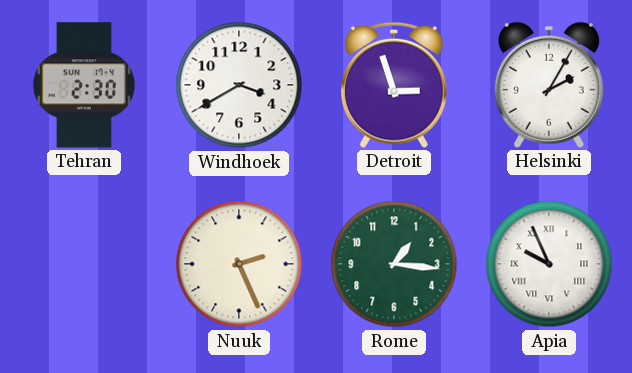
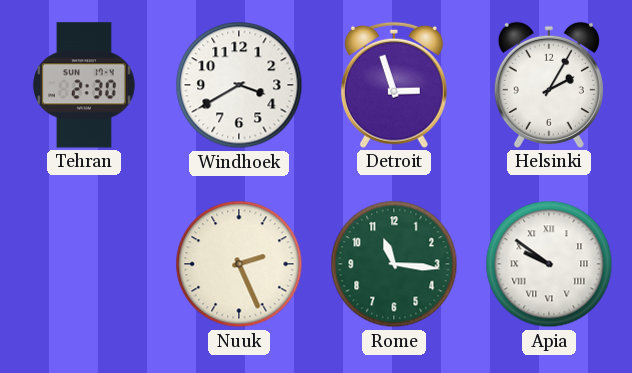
Rome: 1:16 -> 11:16
Apia: 9:56 -> 9:51
